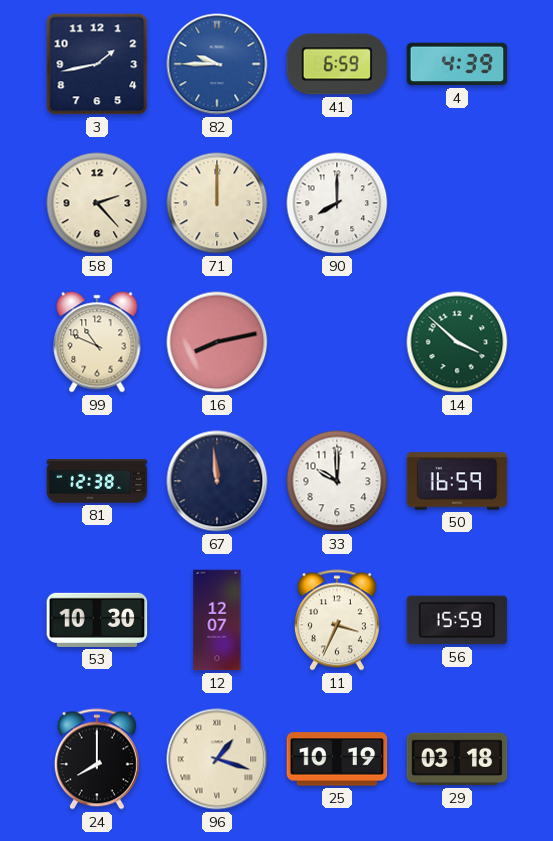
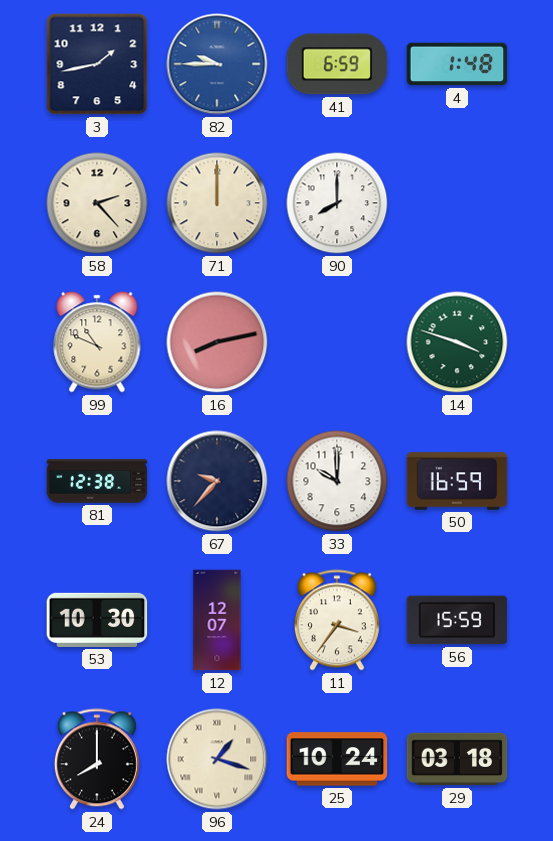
4: 4:39 -> 1:48
14: 3:52 -> 3:48
67: 11:59 -> 9:37
11: 3:34 -> 3:36
25: 10:19 -> 10:24
